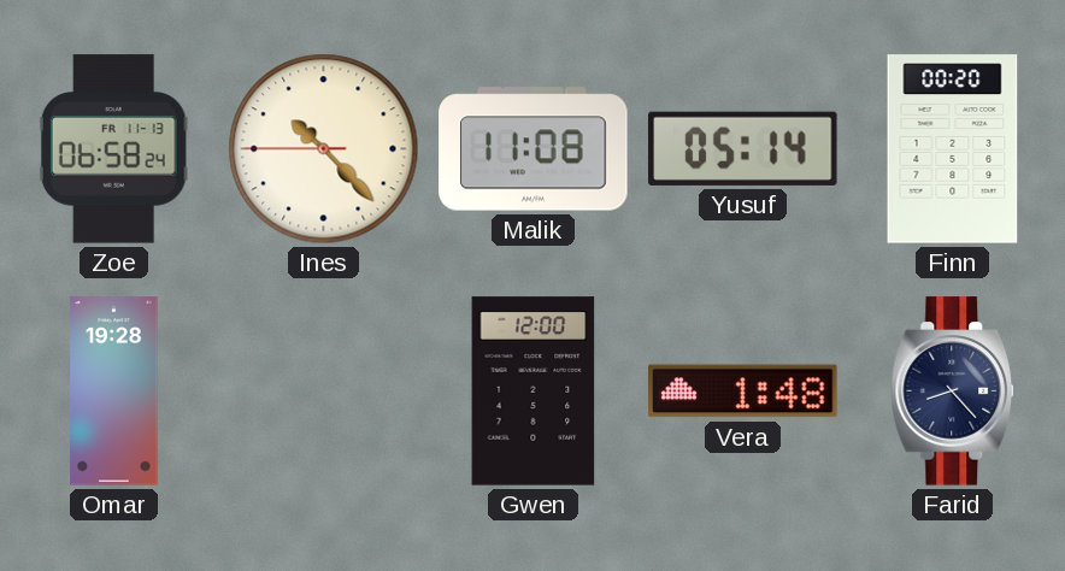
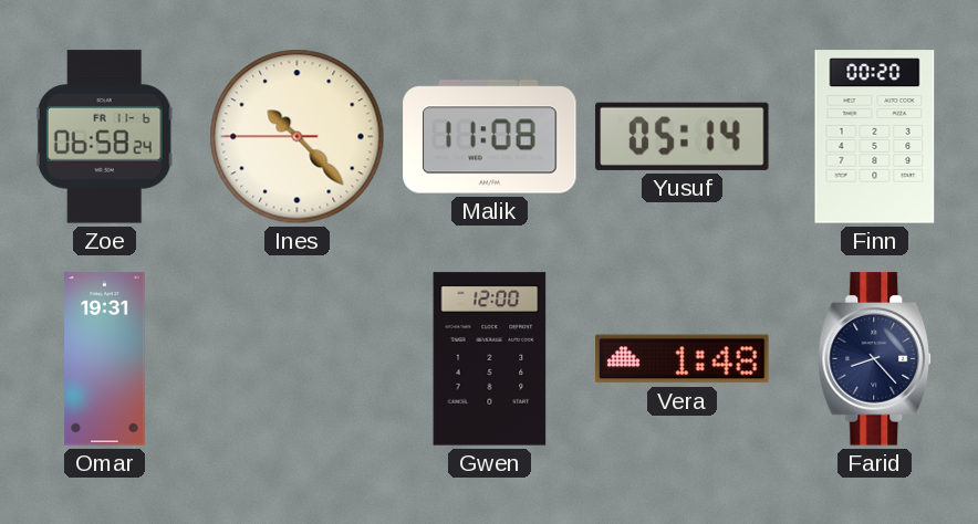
Zoe date: FR 11-13 -> FR 11-6
Omar: 19:28 -> 19:31
